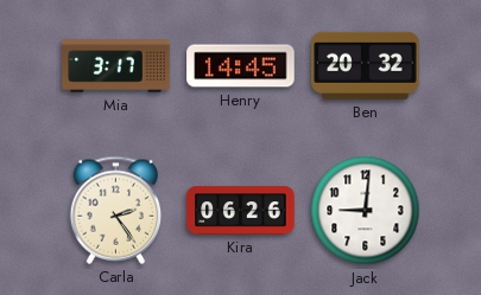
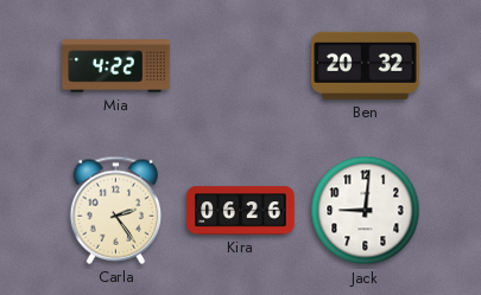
Mia: 3:17 -> 4:22
Henry: 14:45 -> none
